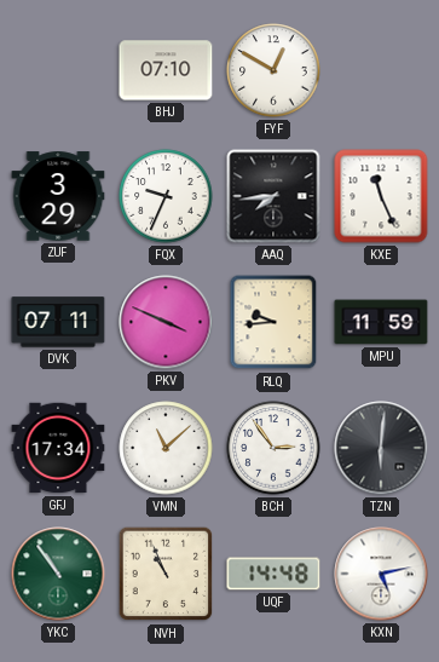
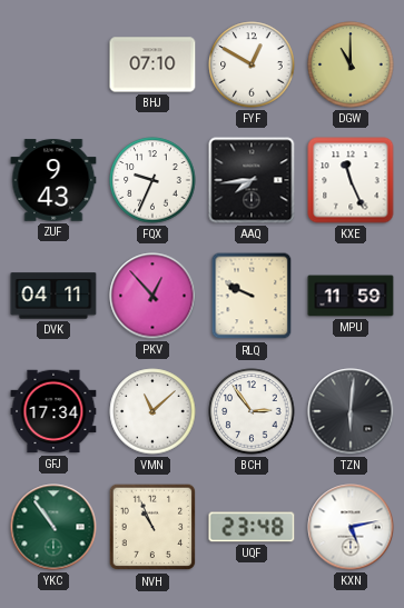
DGW: none -> 11:00
ZUF: 3:29 -> 9:43
DVK: 07:11 -> 04:11
PKV: 3:49 -> 12:53
RLQ: 9:44 -> 9:49
UQF: 14:48 -> 23:48
